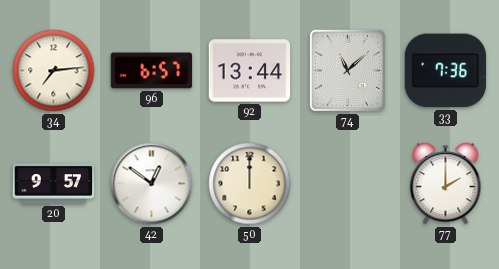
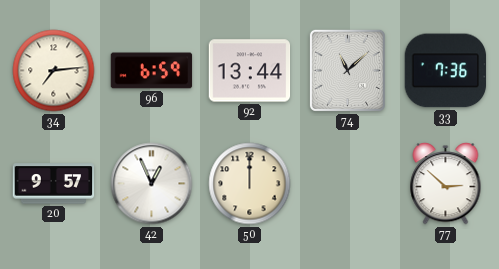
96: 6:57 -> 6:59
42: 12:51 -> 12:56
77: 2:00 -> 2:52
